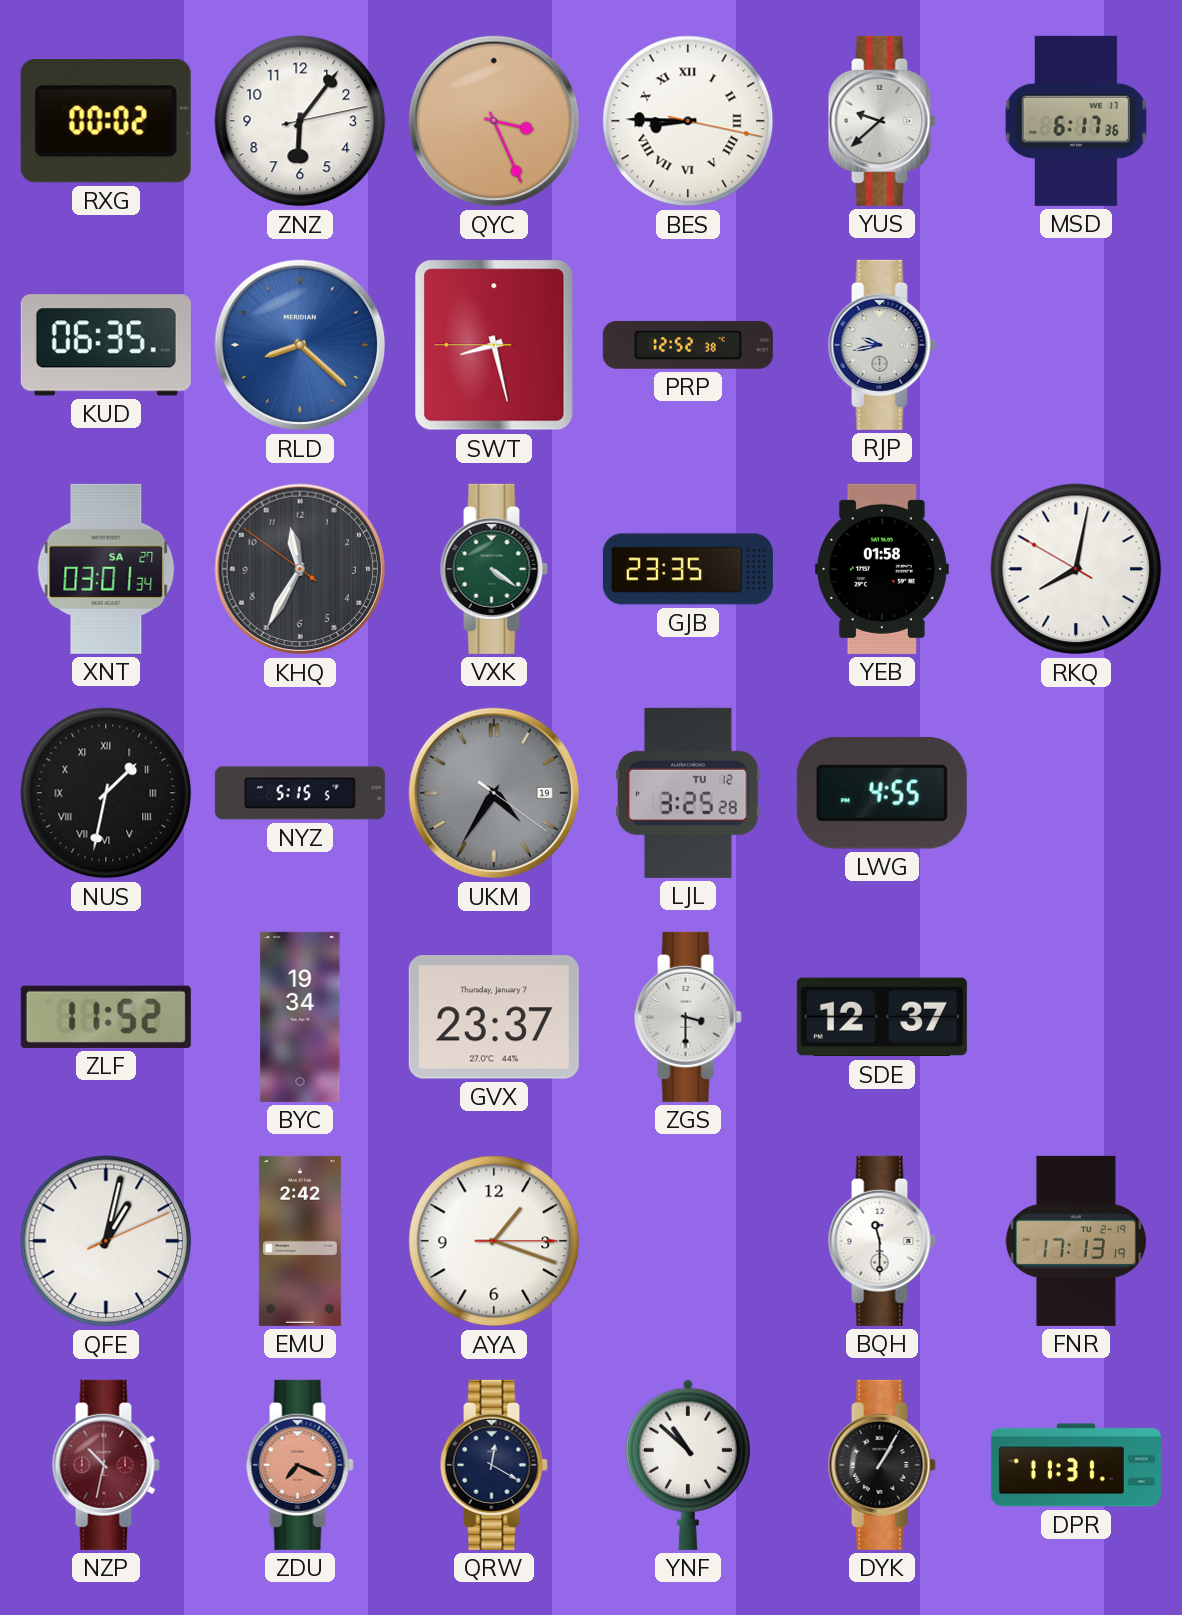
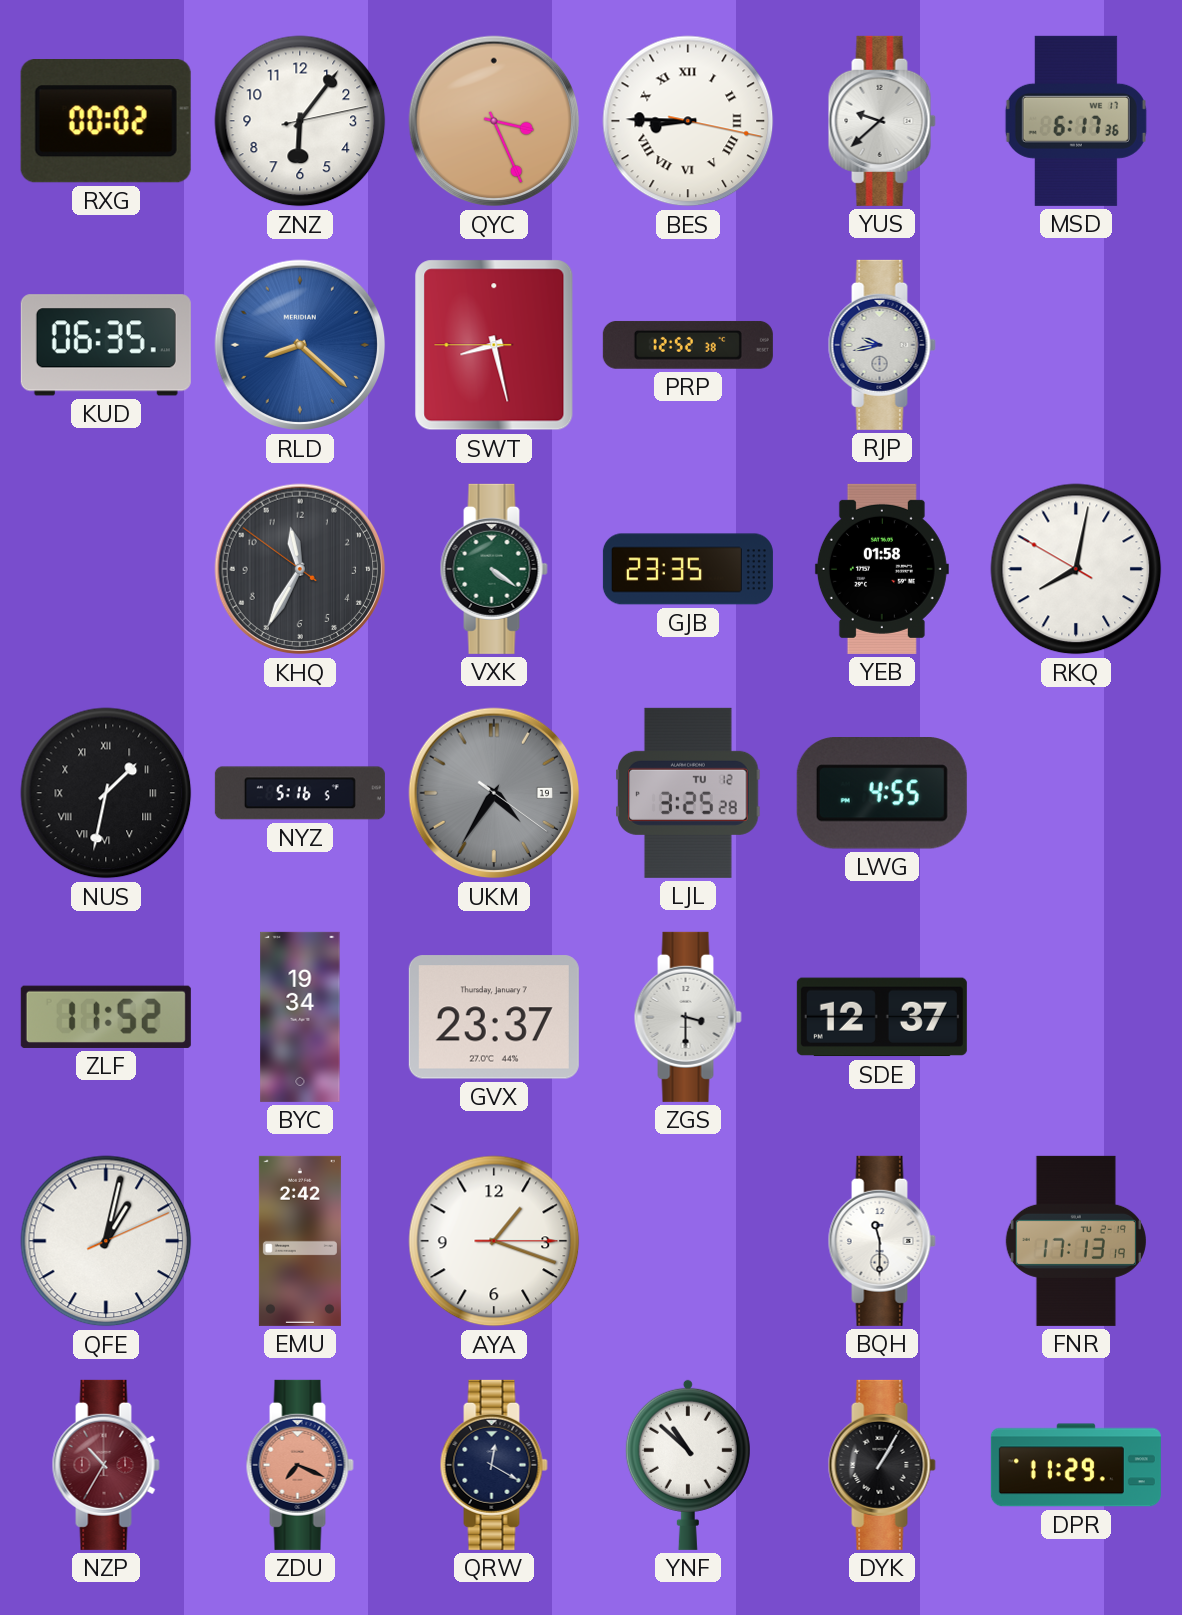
XNT: 03:01 -> none
NYZ: 5:15 -> 5:16
NZP: 10:32 -> 10:35
DPR: 11:31 -> 11:29
